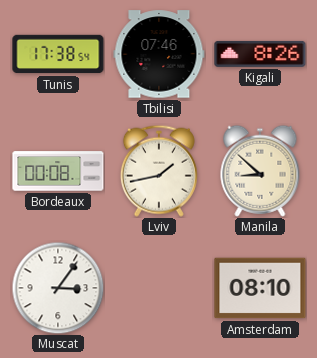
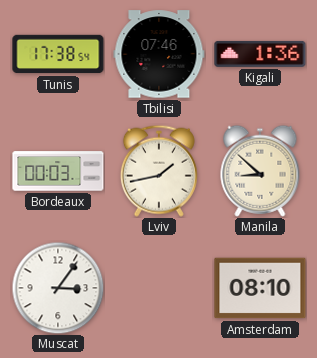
Kigali: 8:26 -> 1:36
Bordeaux: 00:08 -> 00:03
